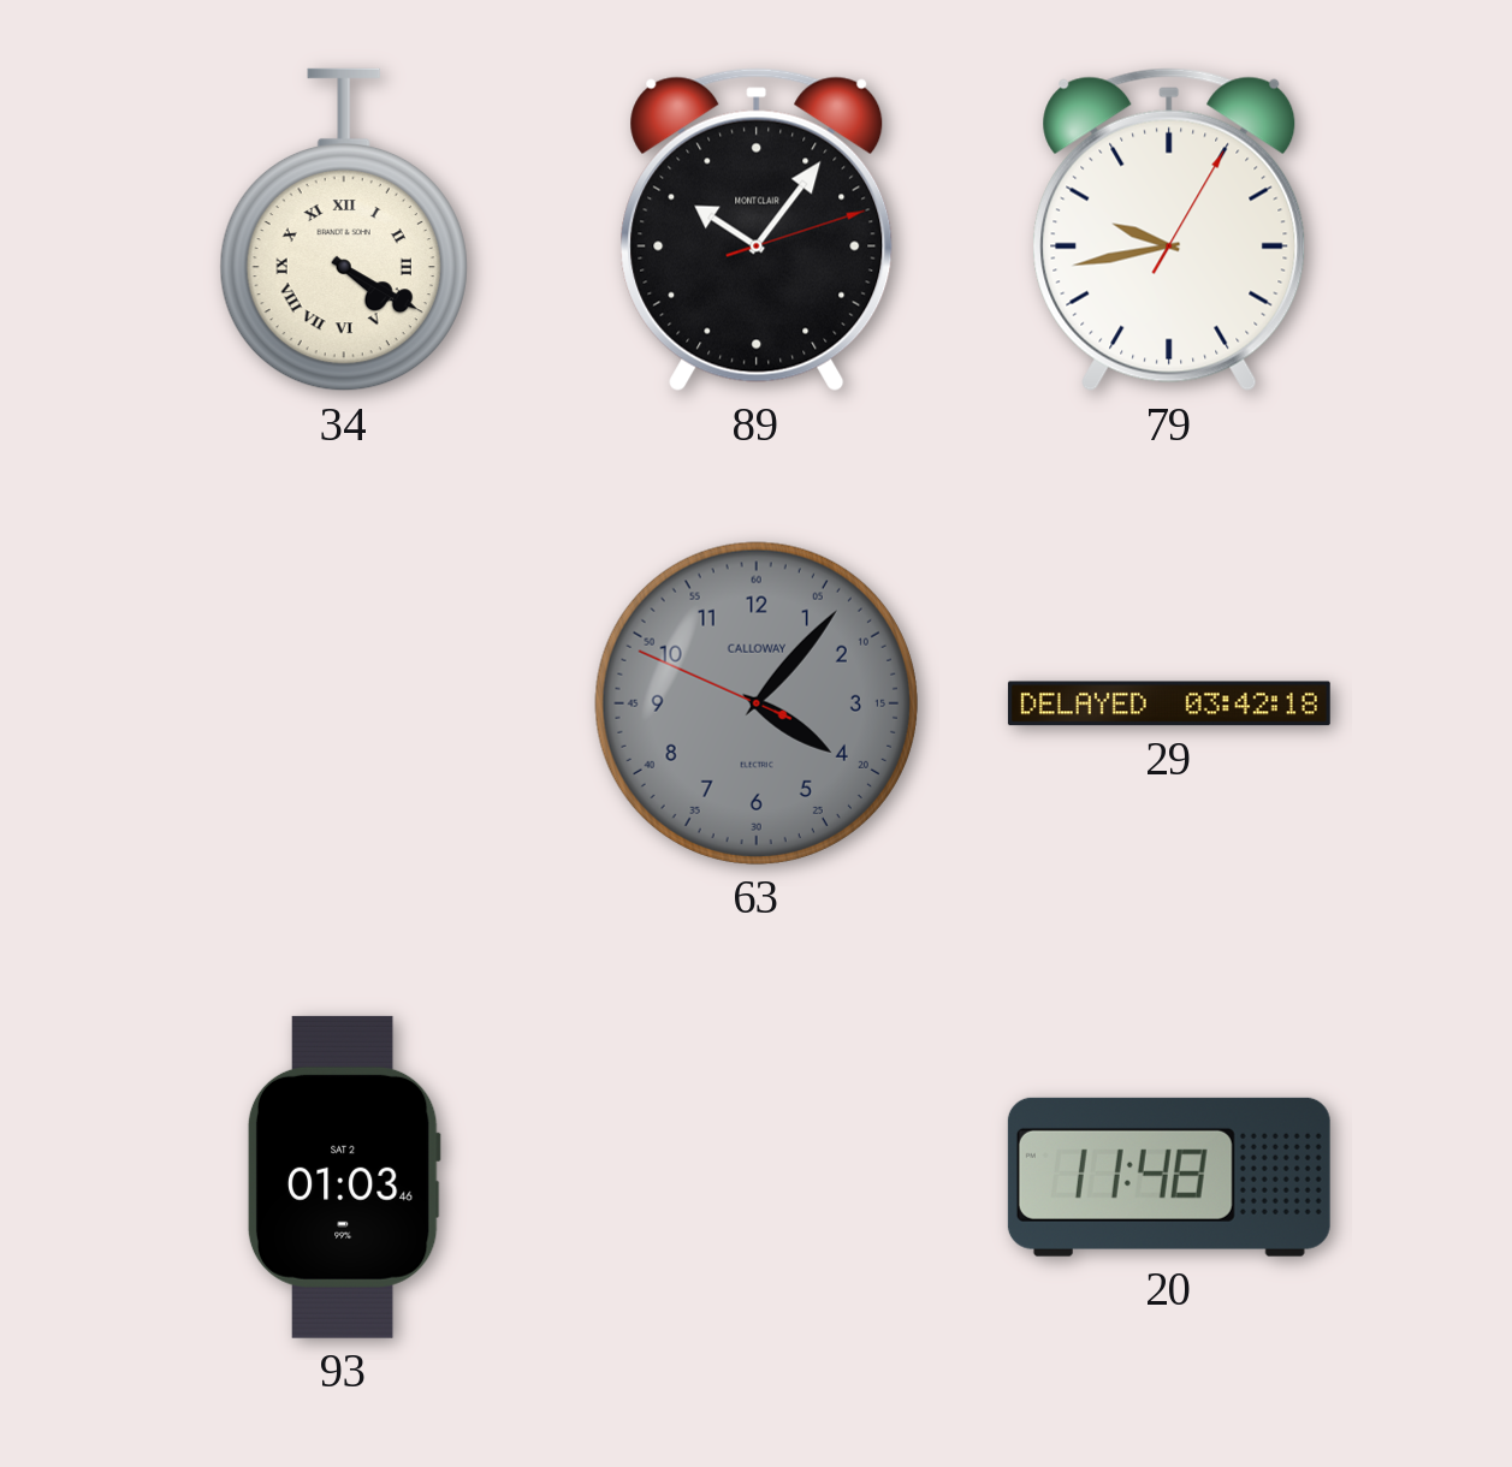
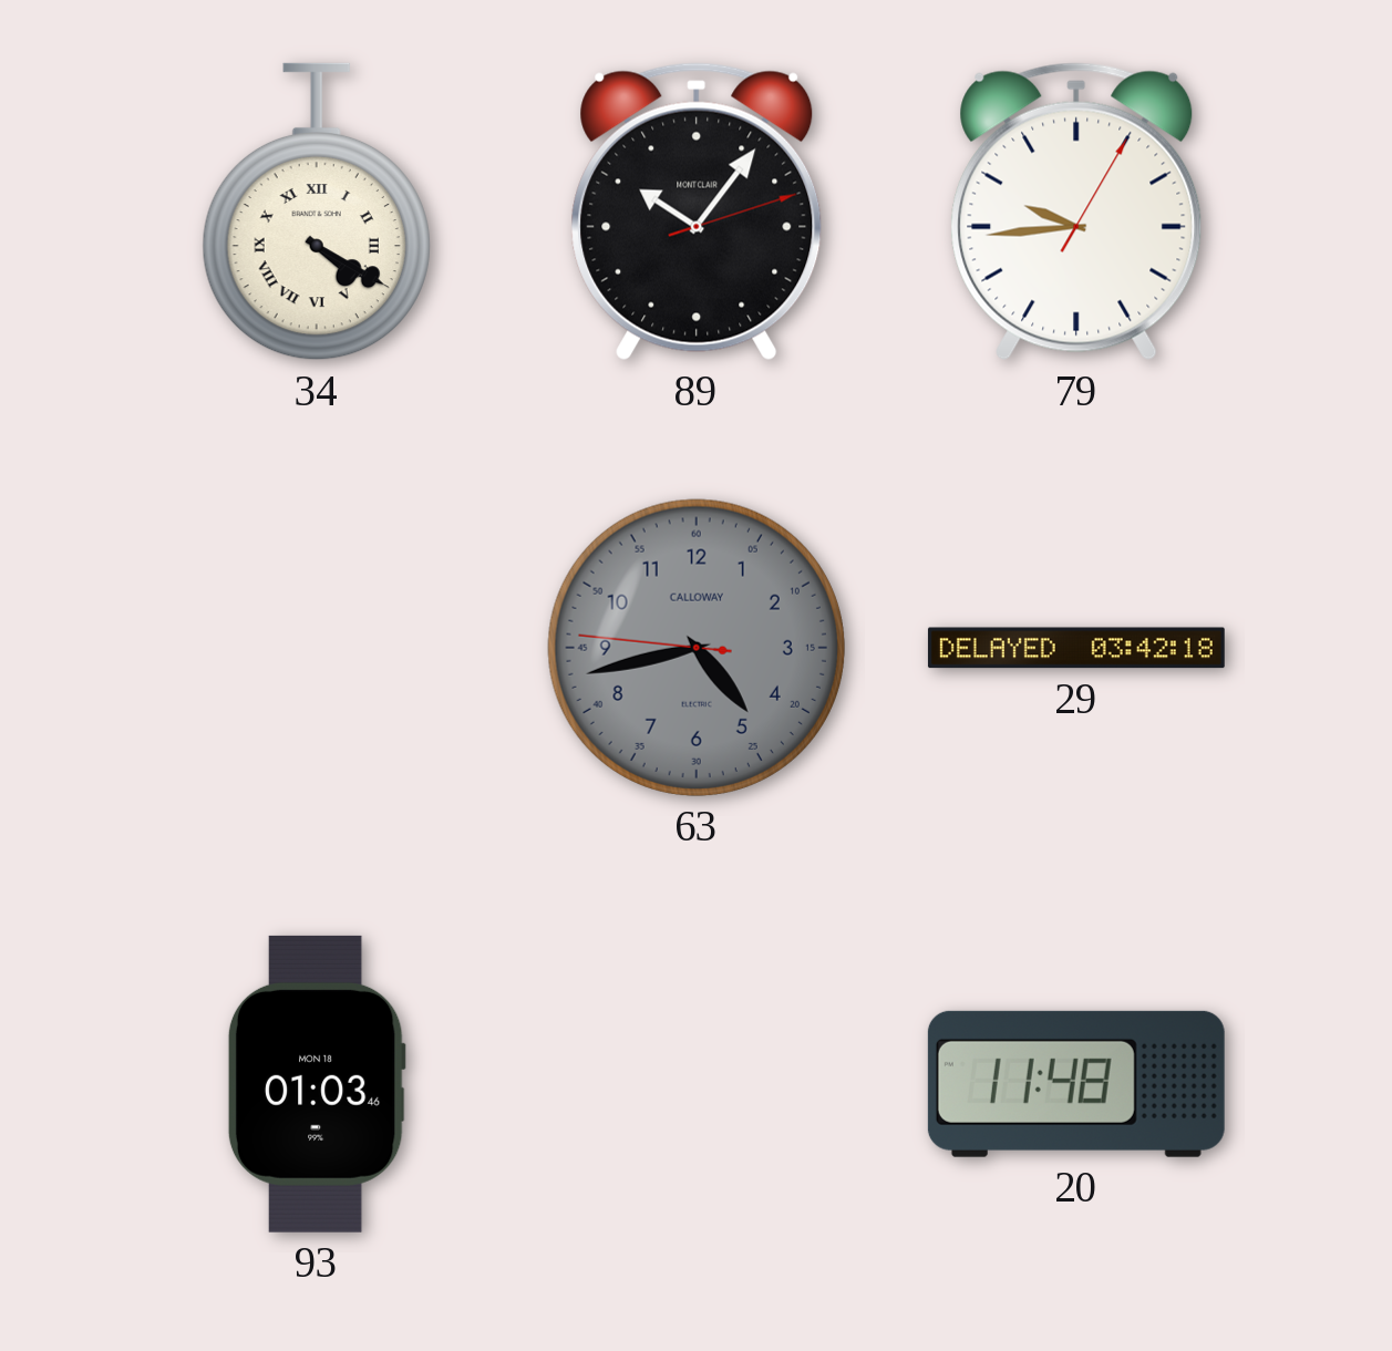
79: 9:43 -> 9:44
63: 4:06 -> 4:42
93 date: SAT 2 -> MON 18
